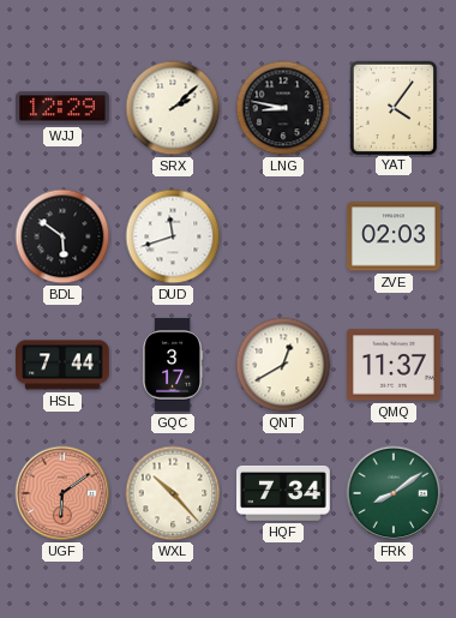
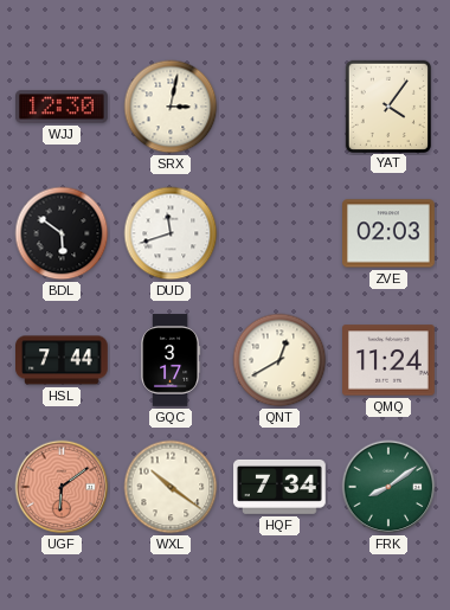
WJJ: 12:29 -> 12:30
SRX: 2:08 -> 3:02
LNG: 8:47 -> none
QMQ: 11:37 -> 11:24
WXL: 10:23 -> 10:21
